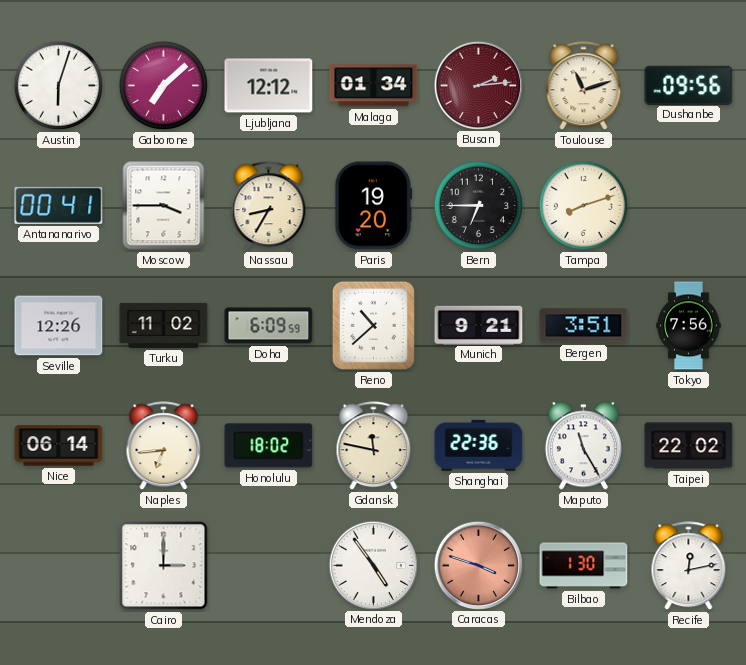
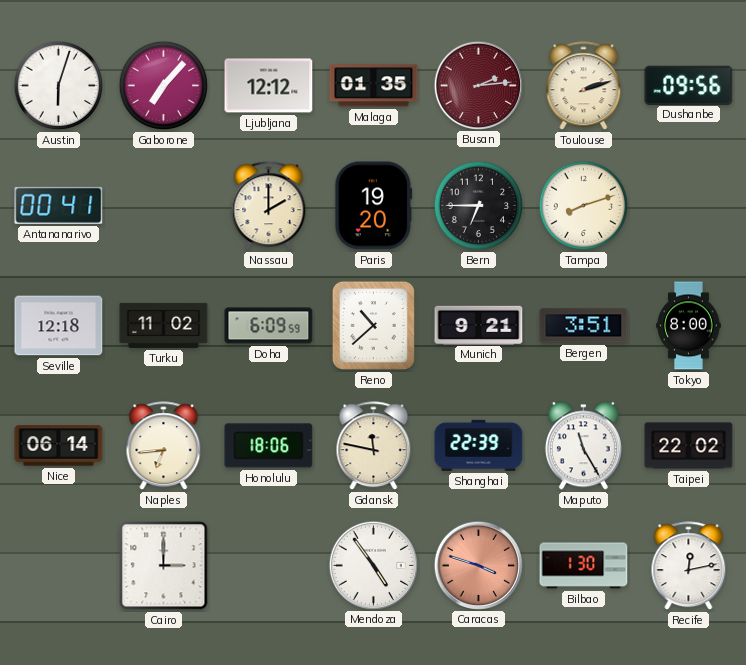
Gaborone: 7:08 -> 7:07
Malaga: 01:34 -> 01:35
Toulouse: 11:12 -> 2:12
Moscow: 3:45 -> none
Nassau: 8:35 -> 2:00
Seville: 12:26 -> 12:18
Tokyo: 7:56 -> 8:00
Honolulu: 18:02 -> 18:06
Shanghai: 22:36 -> 22:39
